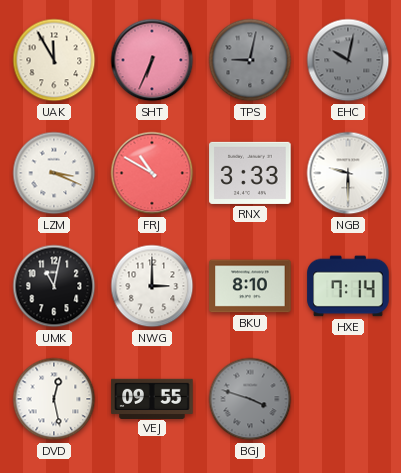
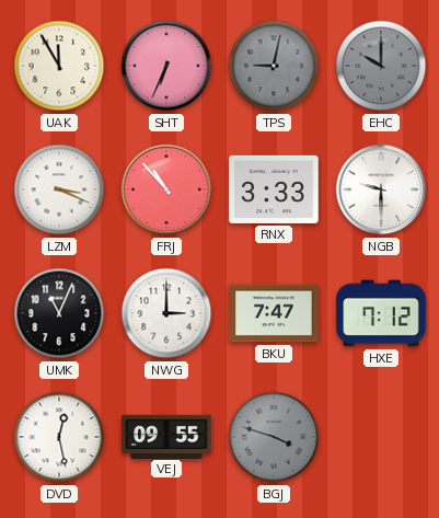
EHC: 10:02 -> 10:00
FRJ: 10:50 -> 10:53
UMK: 11:02 -> 11:04
BKU: 8:10 -> 7:47
HXE: 7:14 -> 7:12
